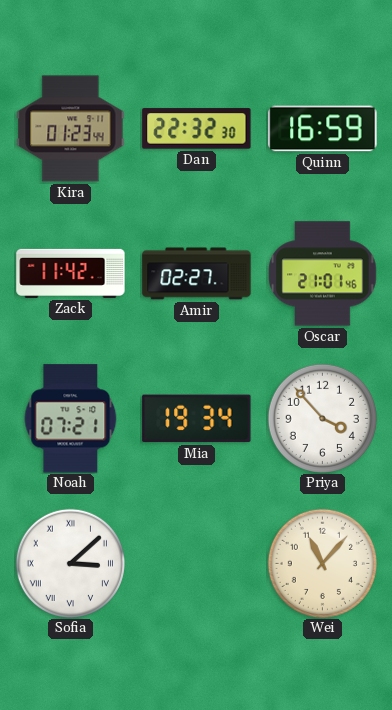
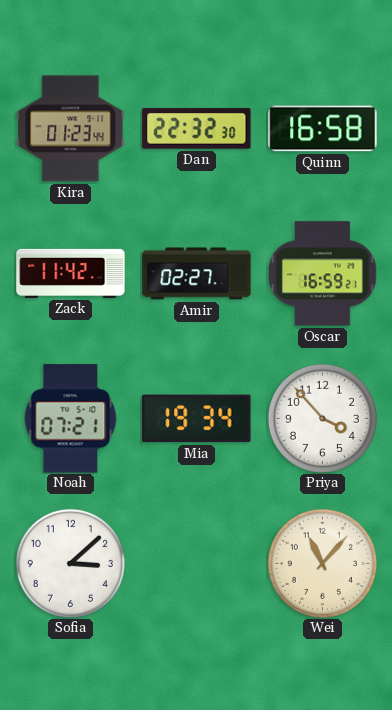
Quinn: 16:59 -> 16:58
Oscar: 21:01 -> 16:59
Sofia numerals: Roman -> Arabic
